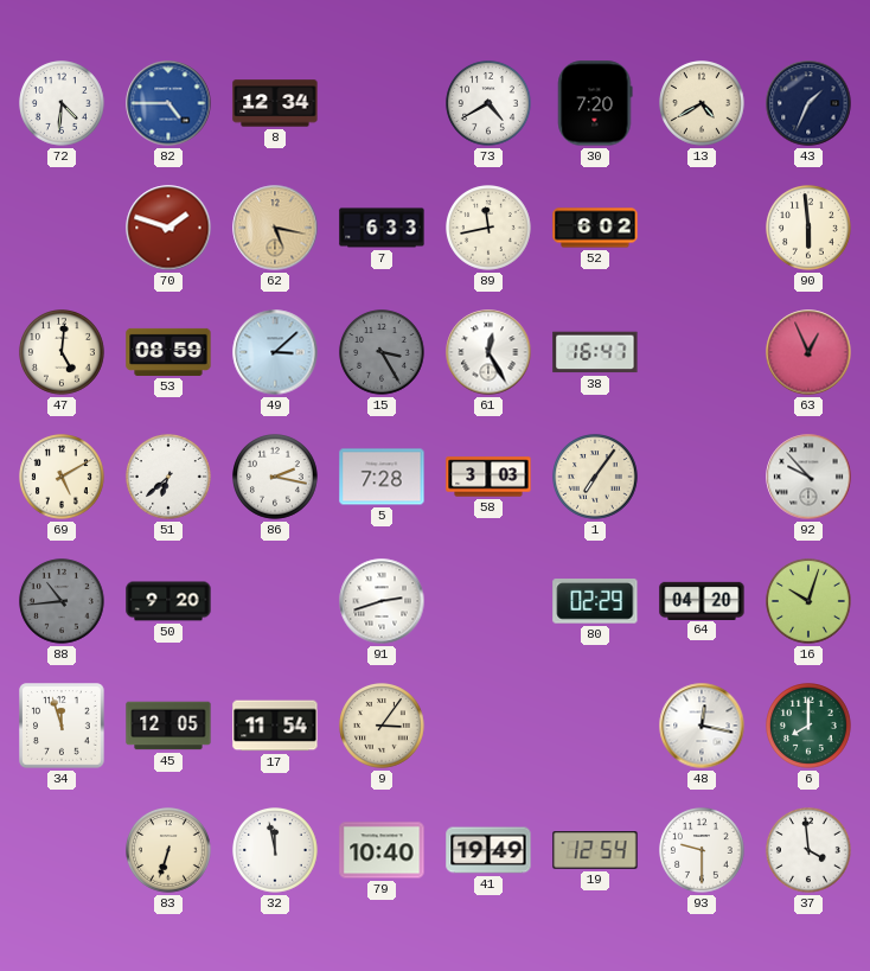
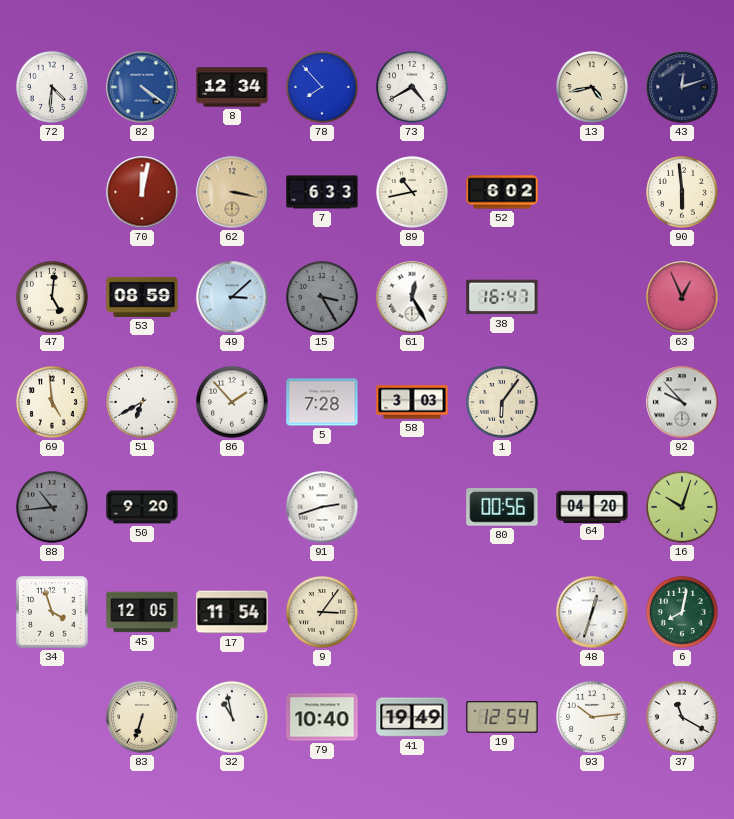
82: 4:45 -> 4:21
78: none -> 7:53
30: 7:20 -> none
13: 4:40 -> 4:43
43: 1:34 -> 12:12
70: 1:48 -> 12:02
62: 5:17 -> 3:17
89: 11:43 -> 10:43
69: 5:10 -> 4:59
51: 6:38 -> 6:40
86: 2:17 -> 1:53
1: 7:06 -> 6:06
80: 02:29 -> 00:56
34: 11:57 -> 3:57
48: 12:17 -> 12:33
6: 8:00 -> 8:02
32: 11:58 -> 10:58
93: 9:30 -> 10:14
37: 3:59 -> 11:20
